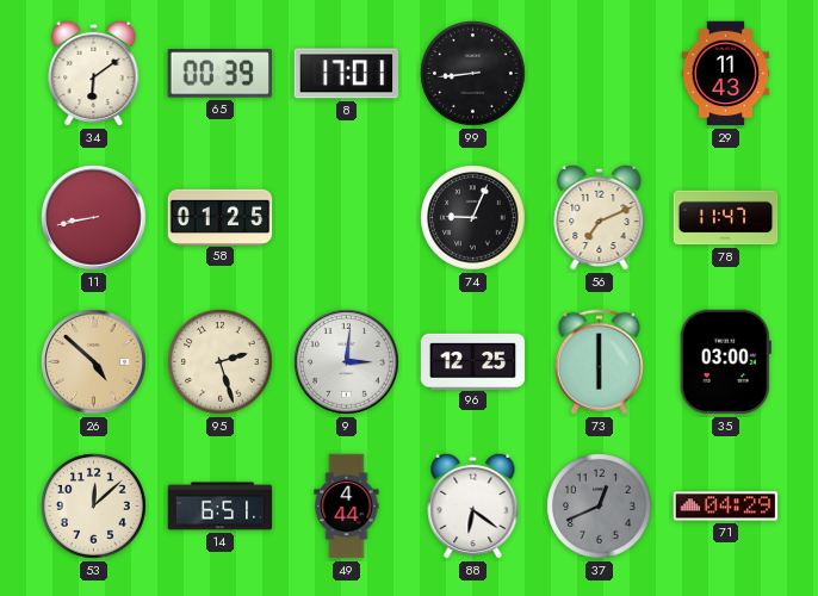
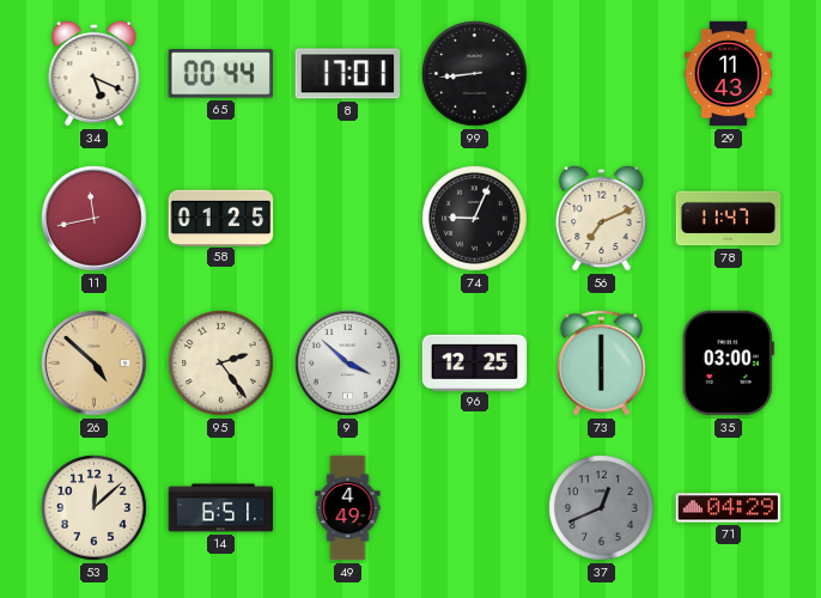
34: 6:09 -> 5:19
65: 00:39 -> 00:44
11: 8:43 -> 11:43
95: 2:27 -> 2:24
9: 3:01 -> 3:52
49: 4:44 -> 4:49
88: 6:21 -> none
